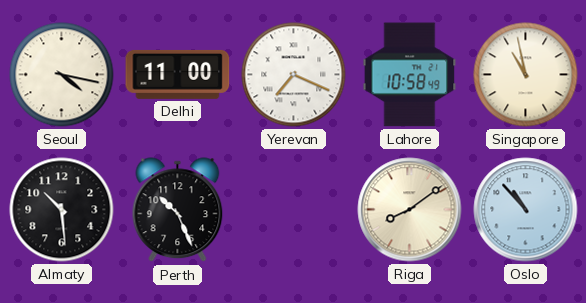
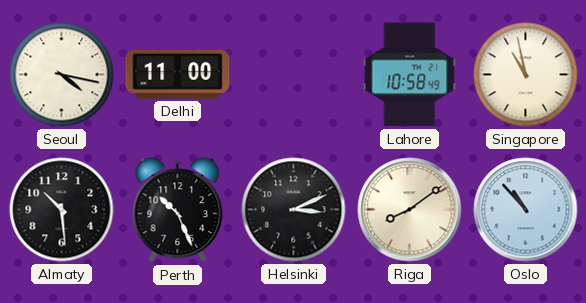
Yerevan: 7:19 -> none
Helsinki: none -> 3:11
